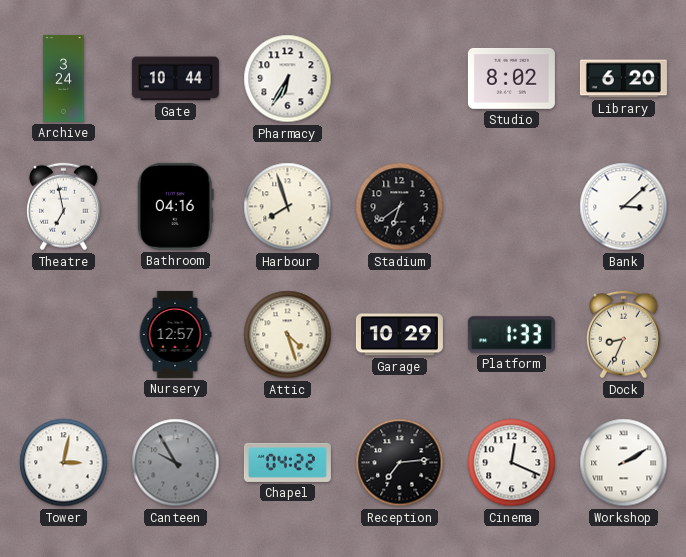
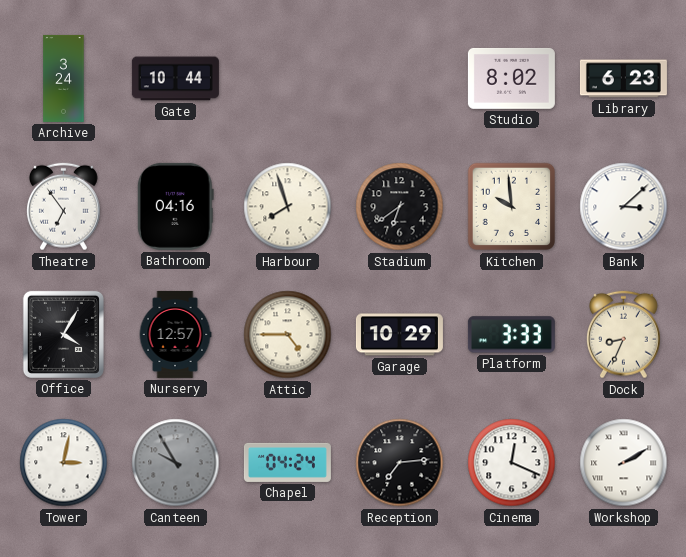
Pharmacy: 6:35 -> none
Library: 6:20 -> 6:23
Theatre: 6:58 -> 6:54
Kitchen: none -> 9:59
Office: none -> 4:05
Attic: 4:27 -> 4:45
Platform: 1:33 -> 3:33
Chapel: 04:22 -> 04:24
